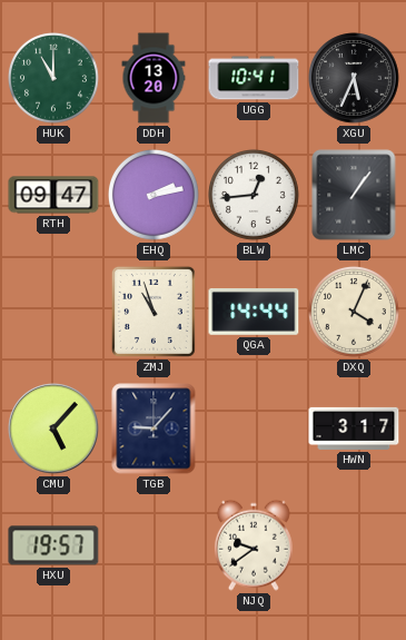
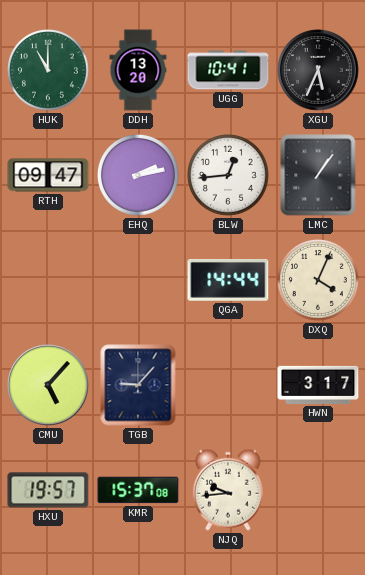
ZMJ: 10:57 -> none
KMR: none -> 15:37
NJQ: 9:39 -> 9:44
